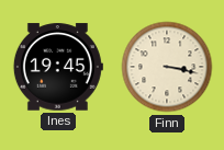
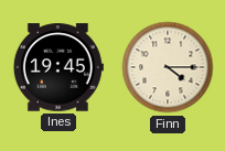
Finn: 3:17 -> 4:15
